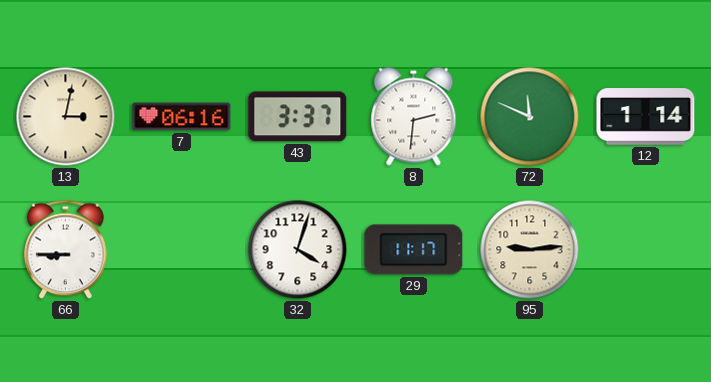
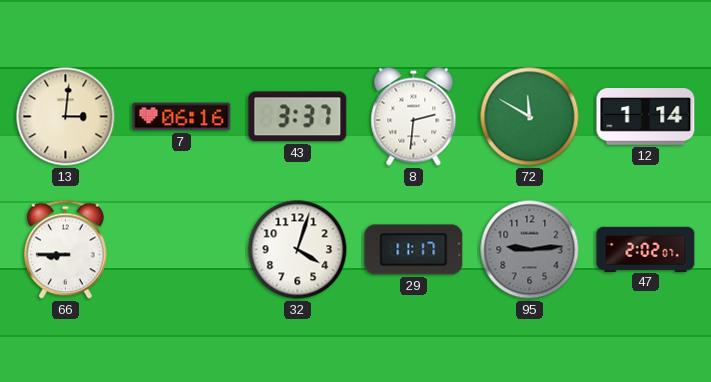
13: 3:02 -> 3:01
72: 11:49 -> 11:50
95 dial: cream -> grey
47: none -> 2:02
